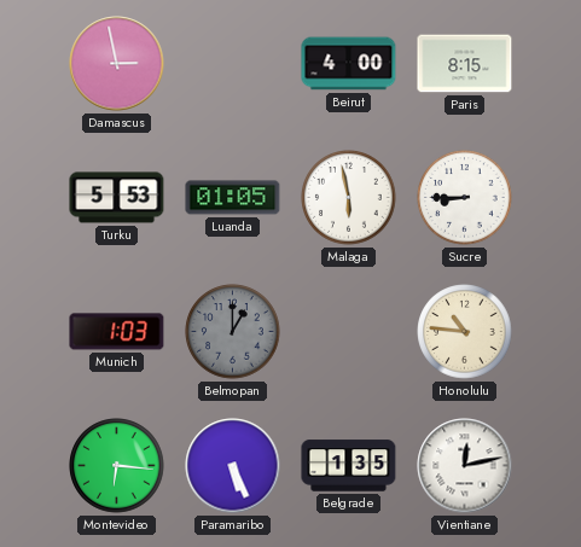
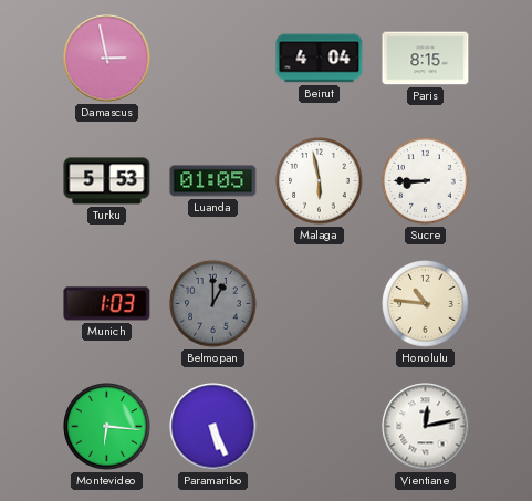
Beirut: 4:00 -> 4:04
Belgrade: 1:35 -> none
